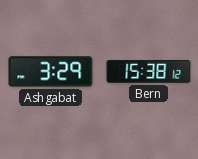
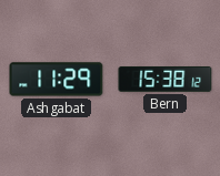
Ashgabat: 3:29 -> 11:29
